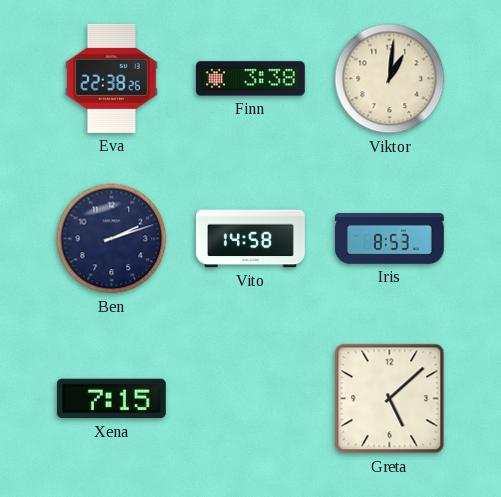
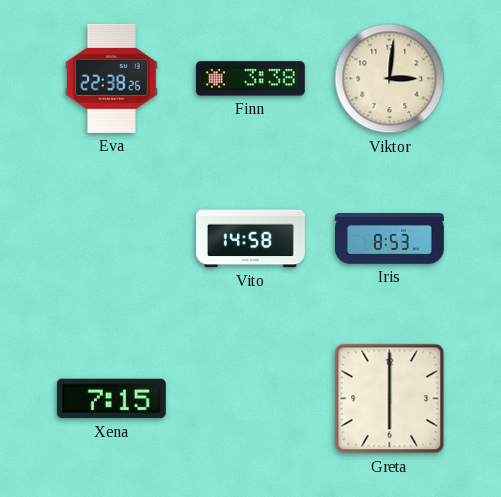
Viktor: 1:01 -> 3:01
Ben: 2:12 -> none
Greta: 5:08 -> 6:00
